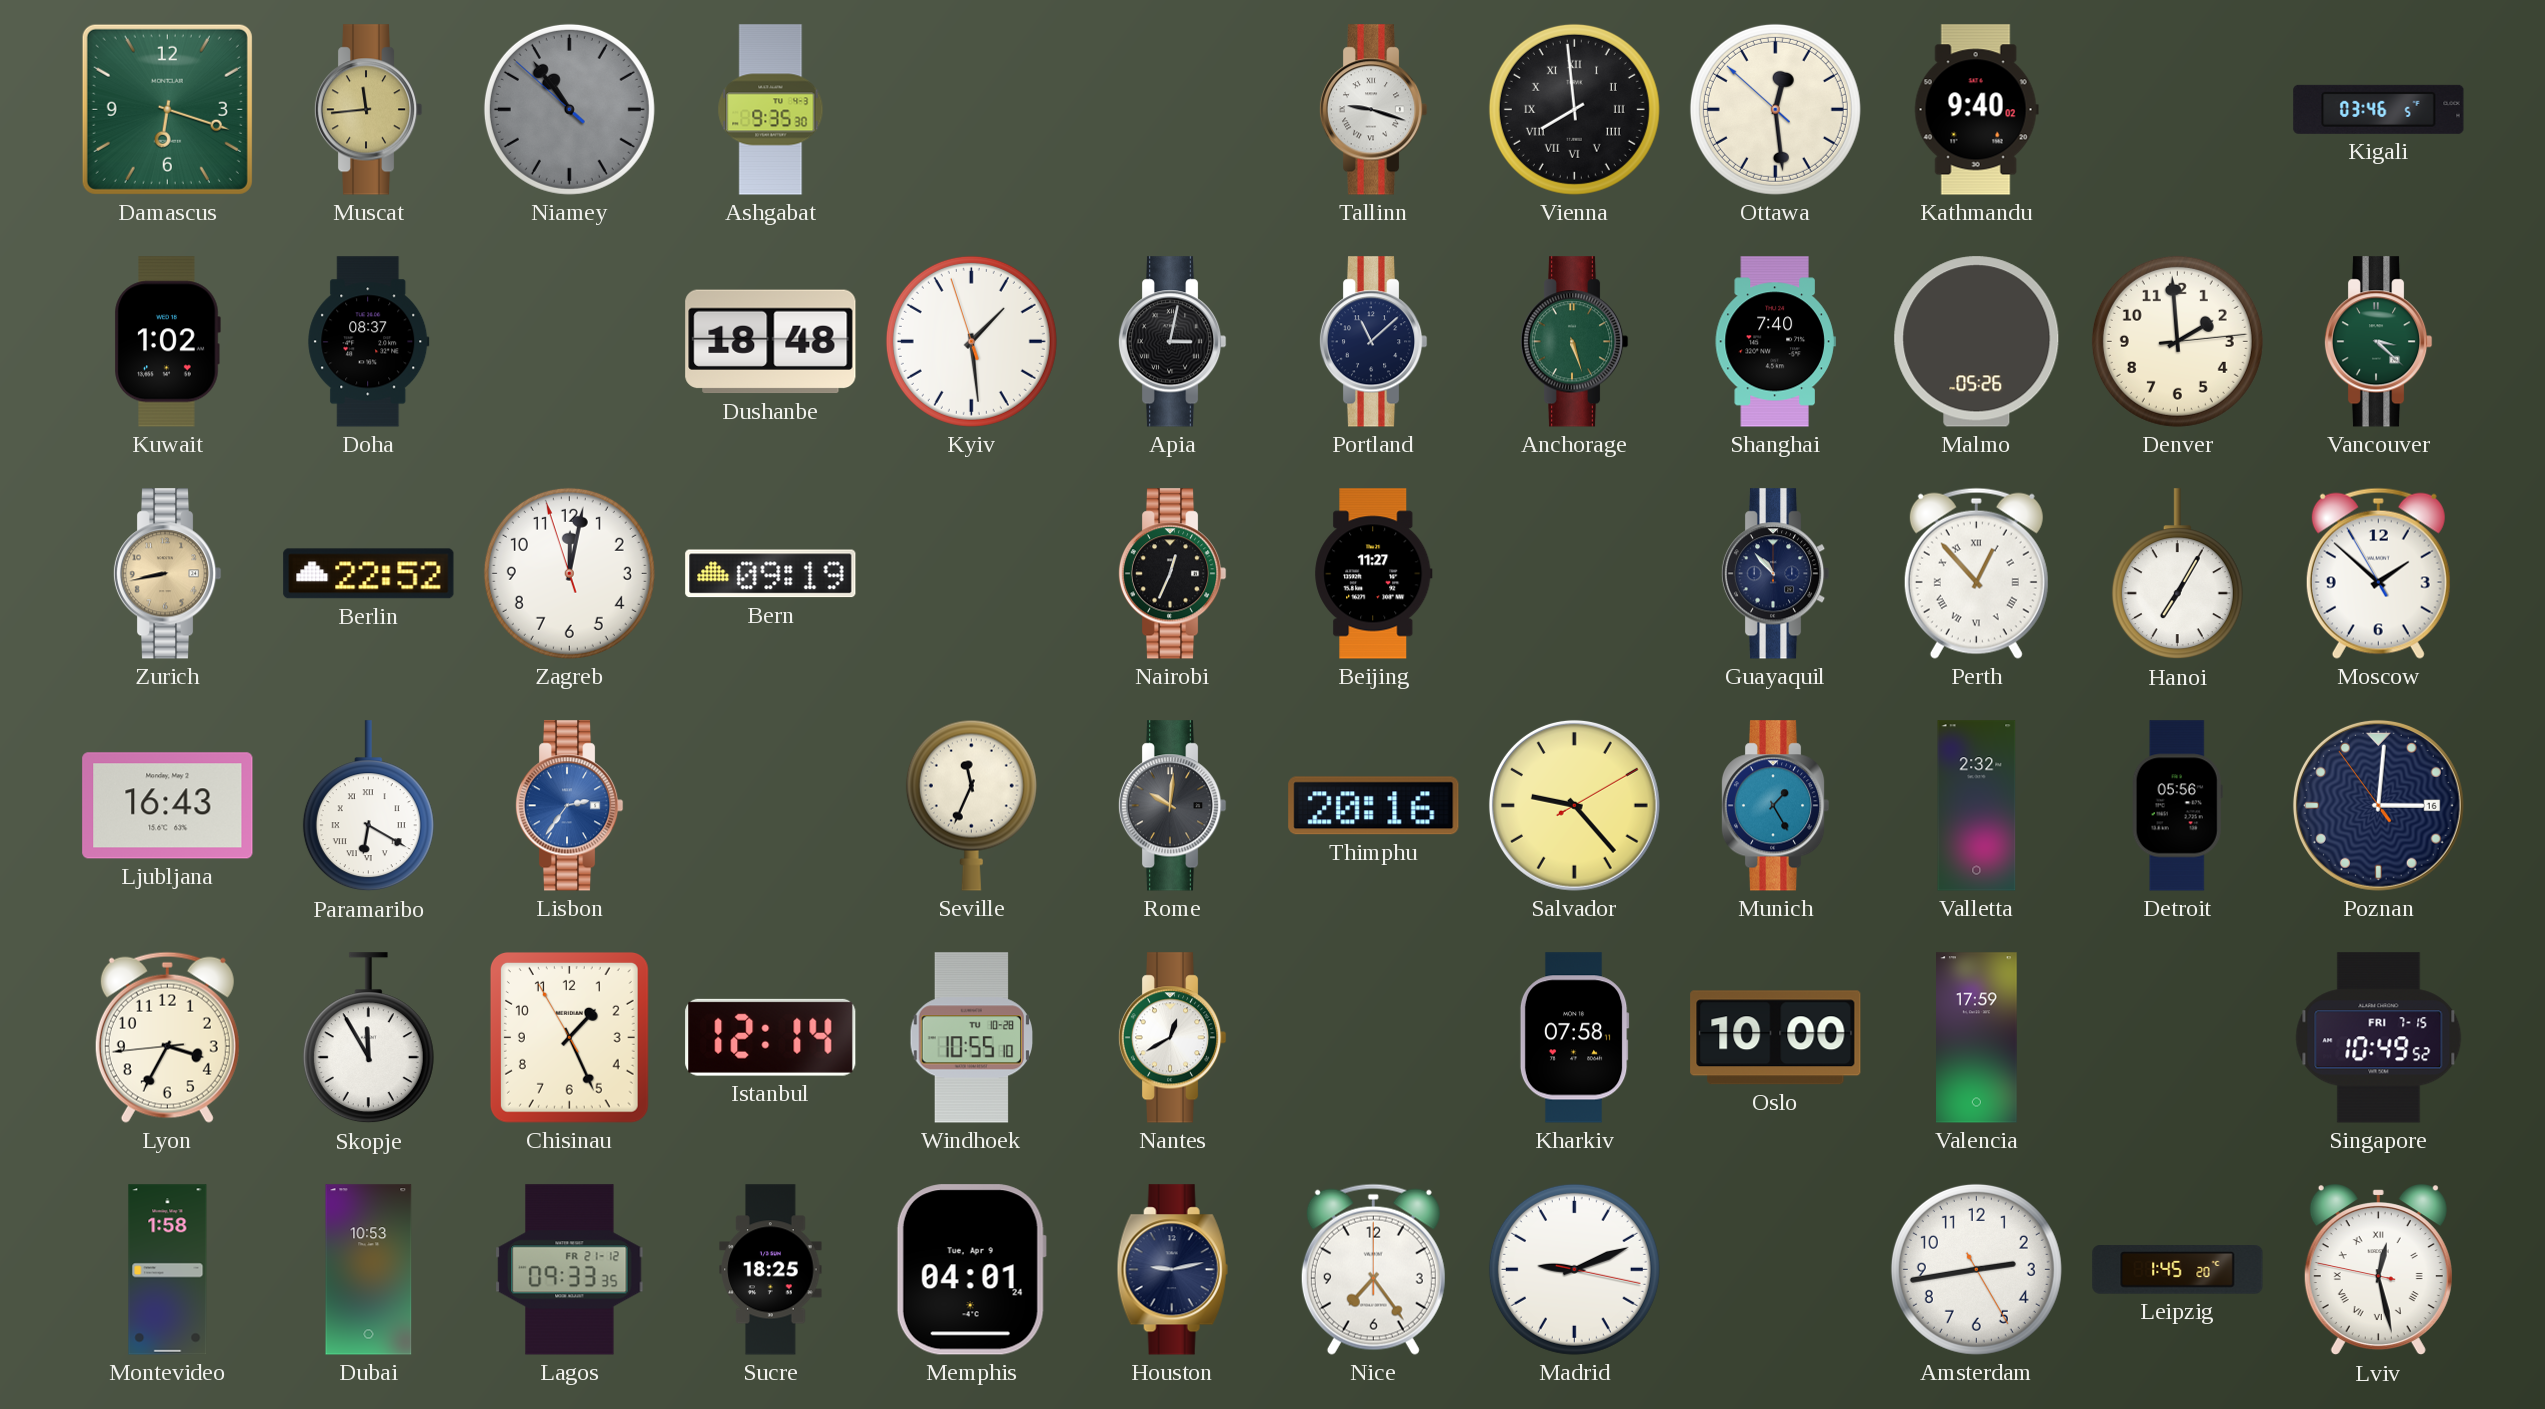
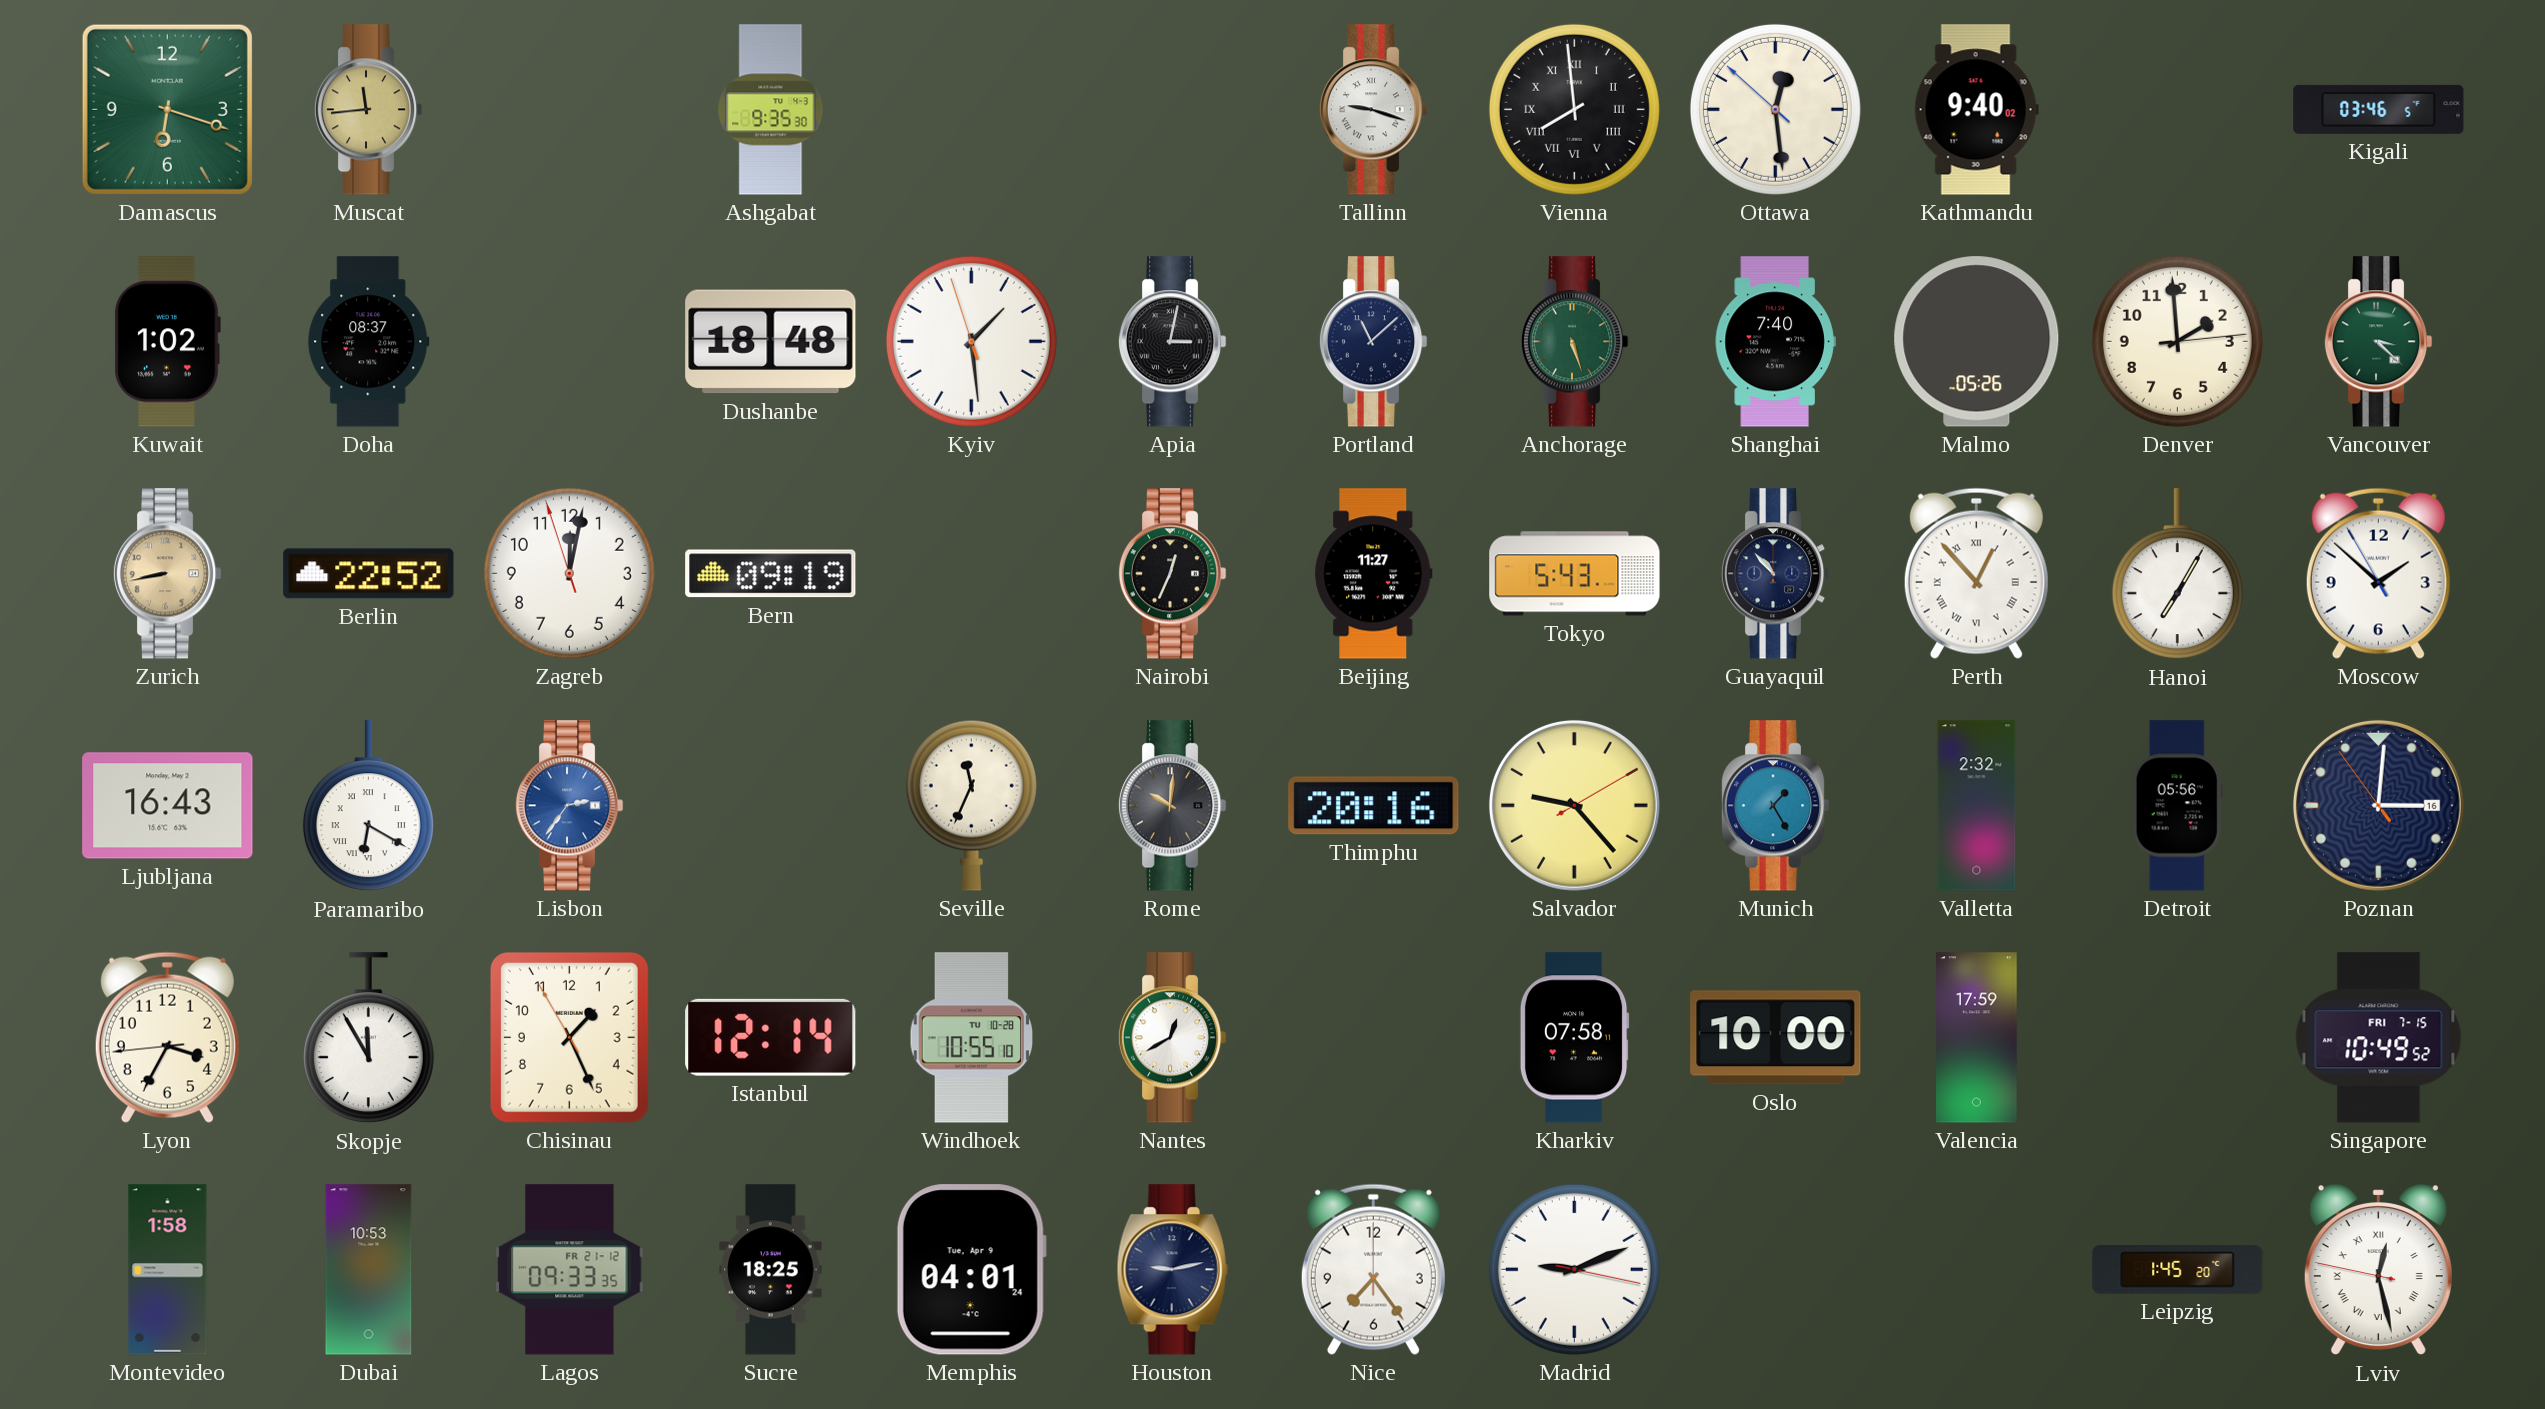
Niamey: 10:53 -> none
Tokyo: none -> 5:43
Amsterdam: 2:43 -> none
